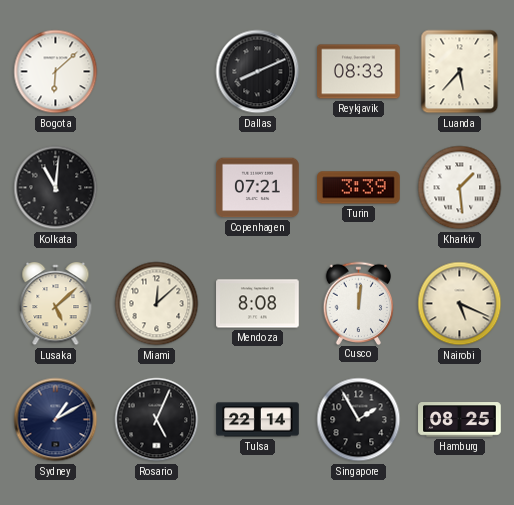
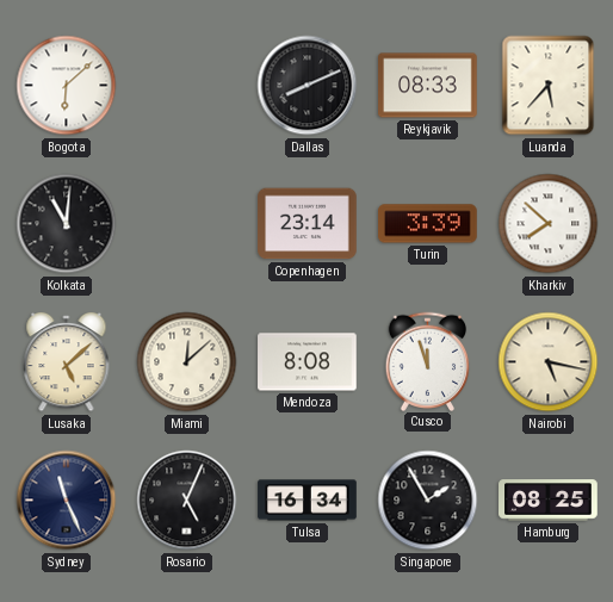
Copenhagen: 07:21 -> 23:14
Kharkiv: 1:29 -> 7:52
Cusco: 12:01 -> 11:57
Nairobi: 5:19 -> 5:17
Sydney: 1:10 -> 11:26
Tulsa: 22:14 -> 16:34
